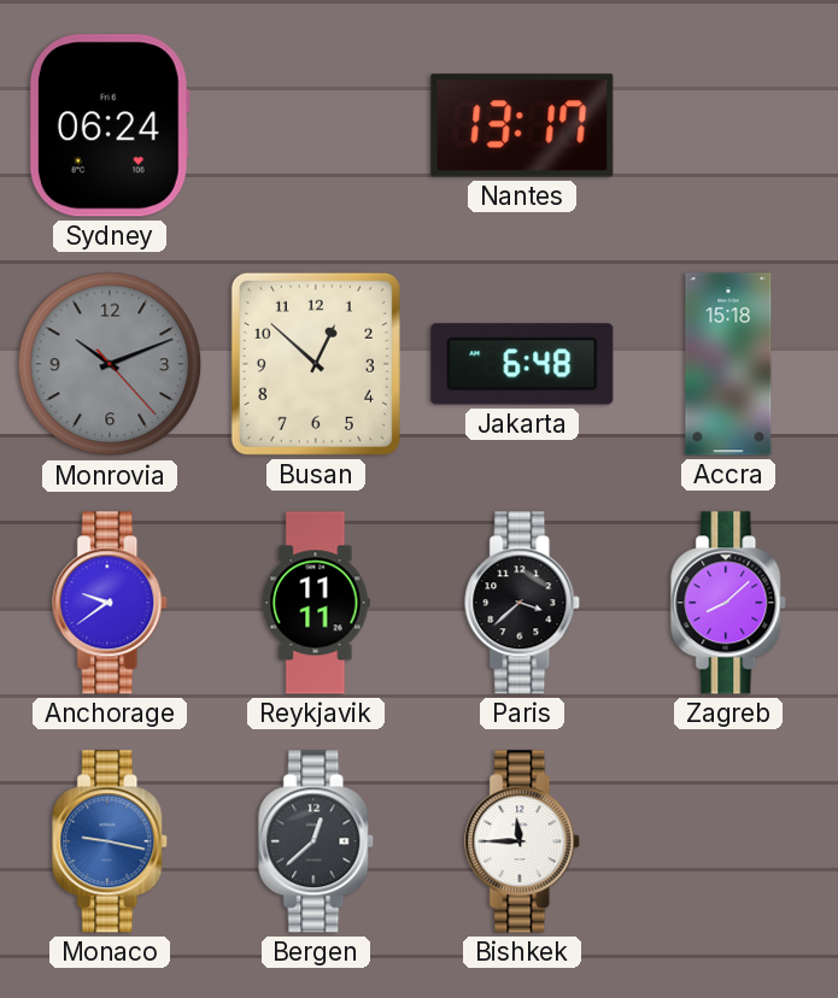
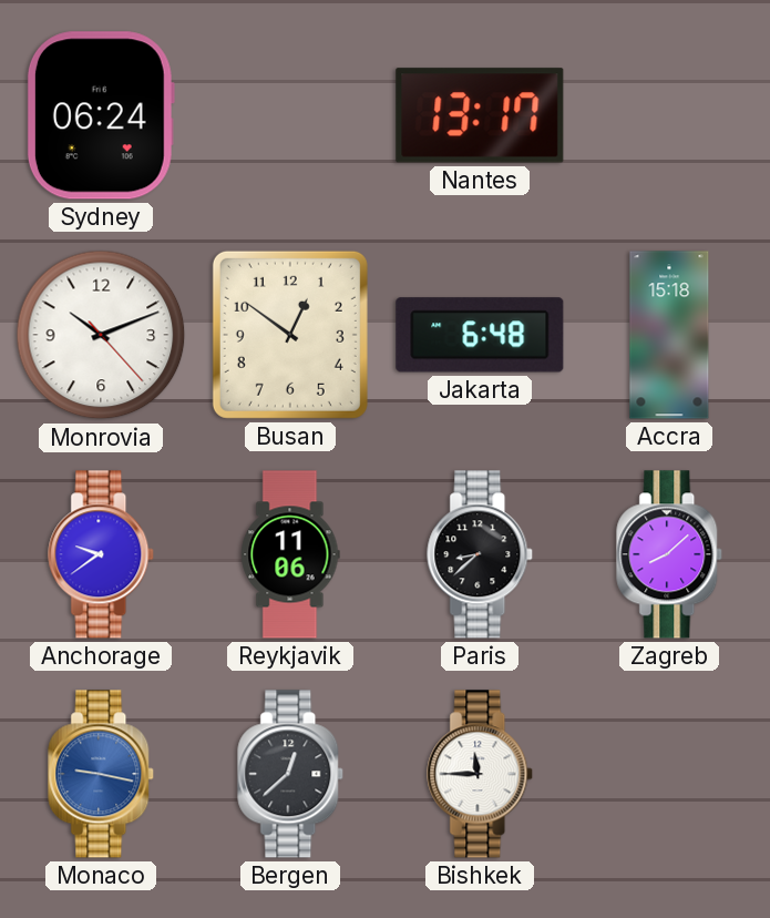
Monrovia dial: grey -> white
Busan: 12:52 -> 12:51
Reykjavik: 11:11 -> 11:06
Paris: 3:38 -> 8:38
